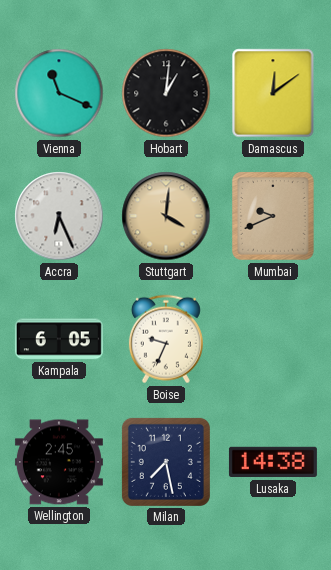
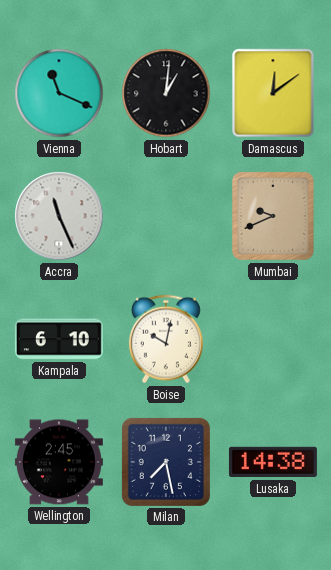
Accra: 6:26 -> 11:26
Stuttgart: 4:01 -> none
Kampala: 6:05 -> 6:10
Boise: 9:34 -> 10:02
